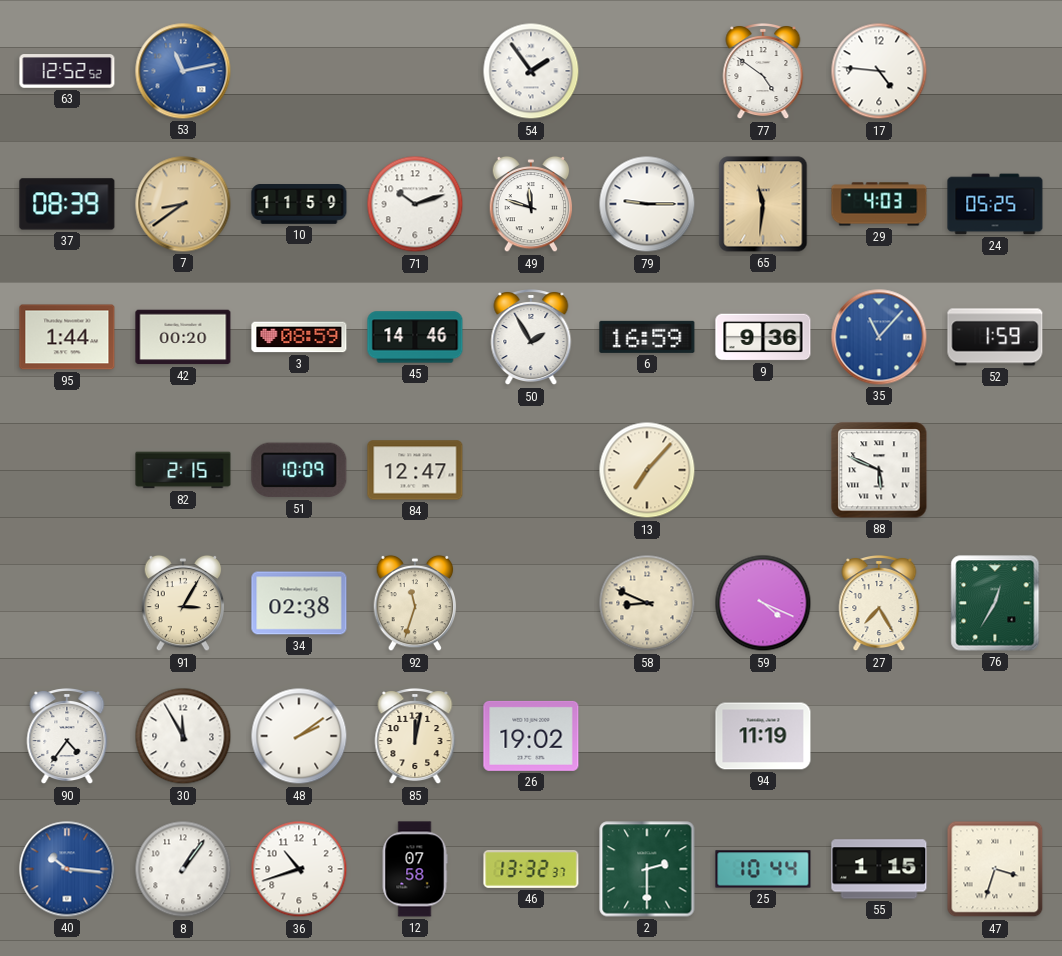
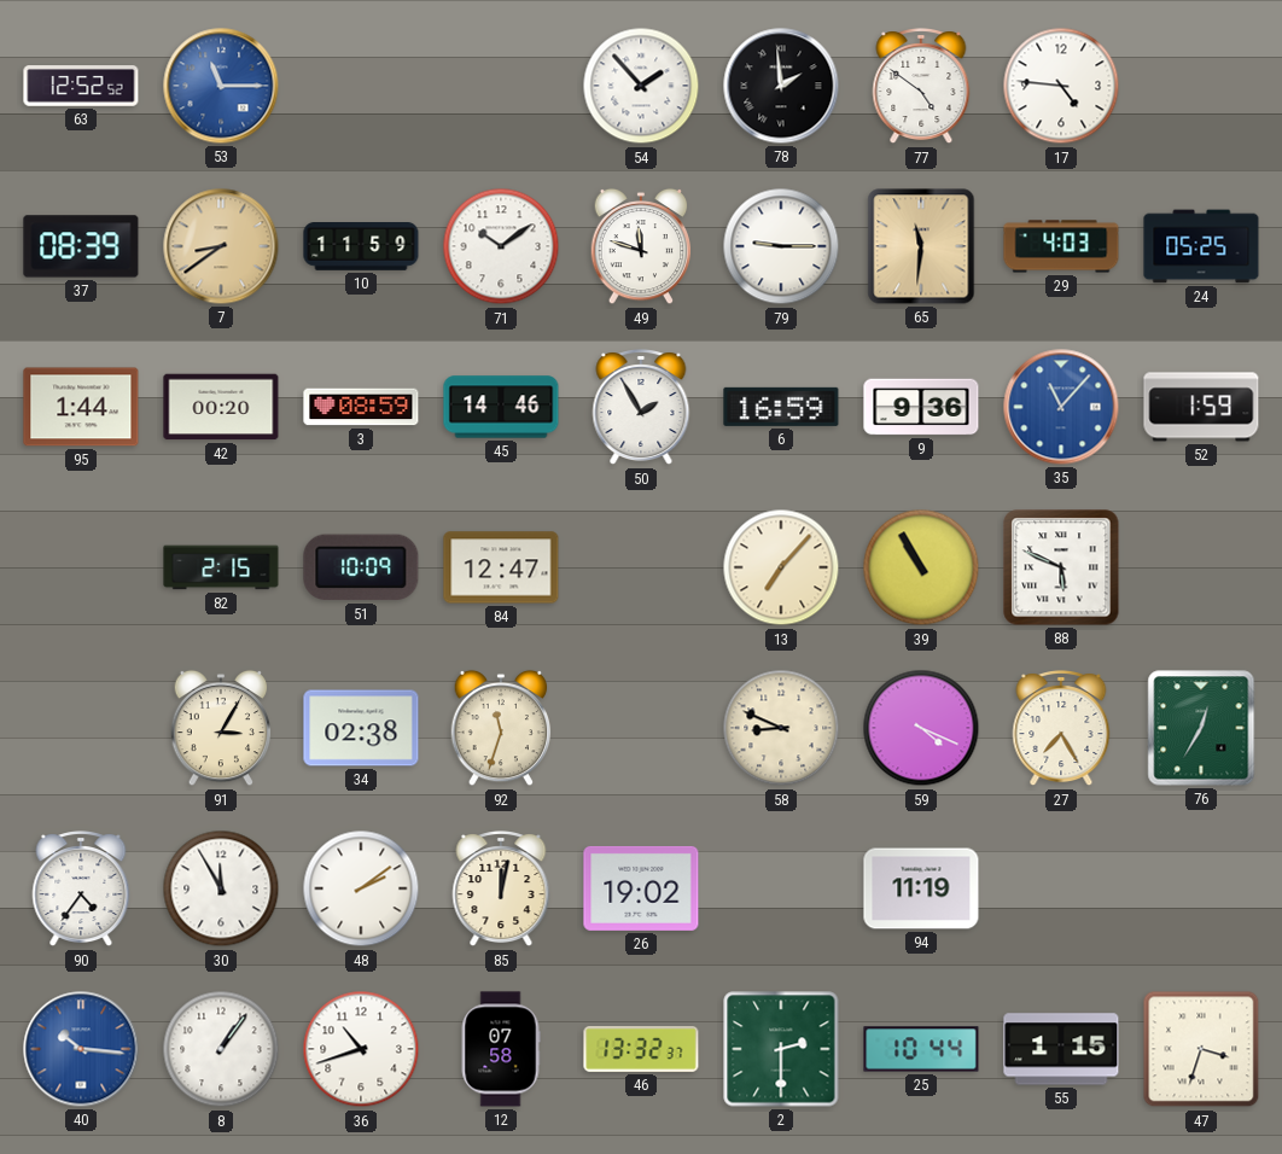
53: 11:13 -> 11:15
54: 1:54 -> 1:53
78: none -> 1:59
71: 10:12 -> 10:09
39: none -> 10:55
